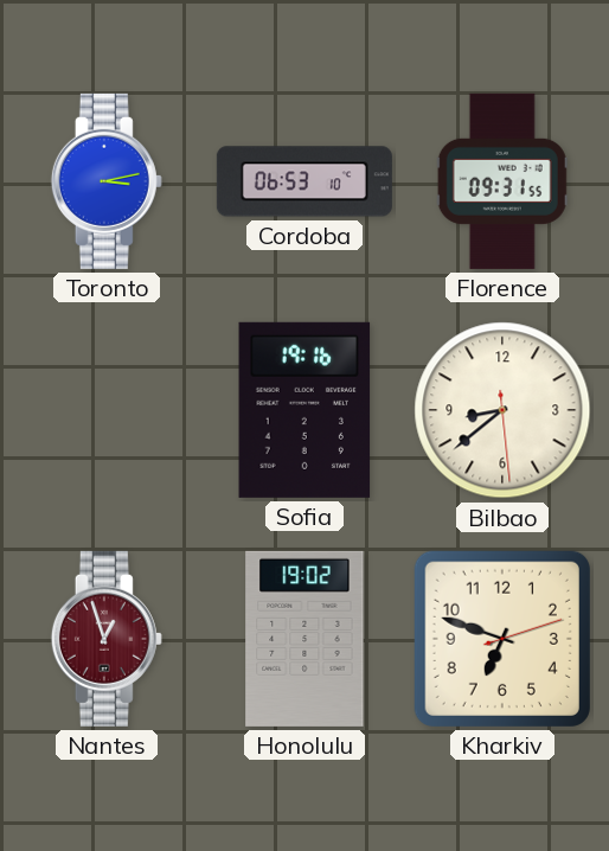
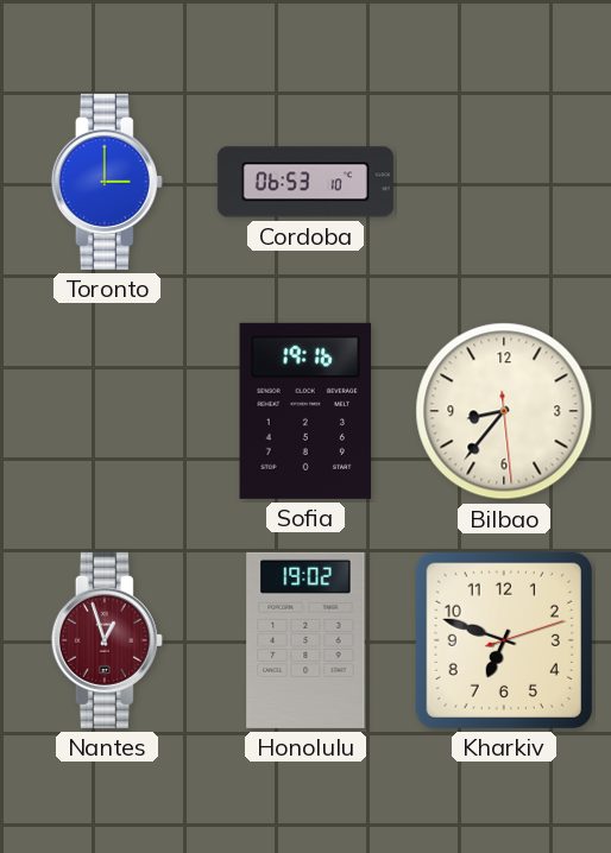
Toronto: 3:13 -> 3:00
Florence: 09:31 -> none
Bilbao: 8:38 -> 8:36
